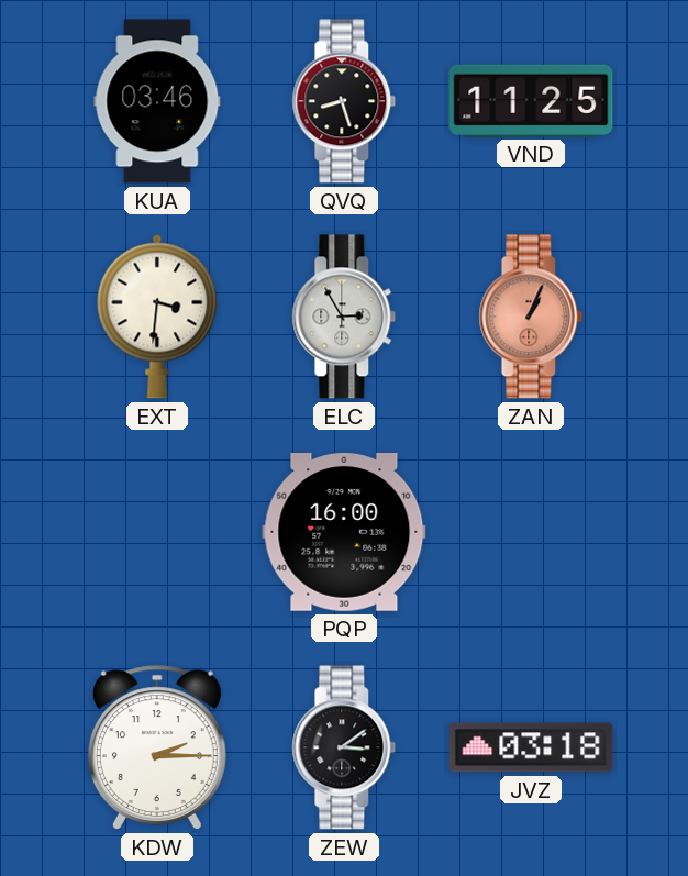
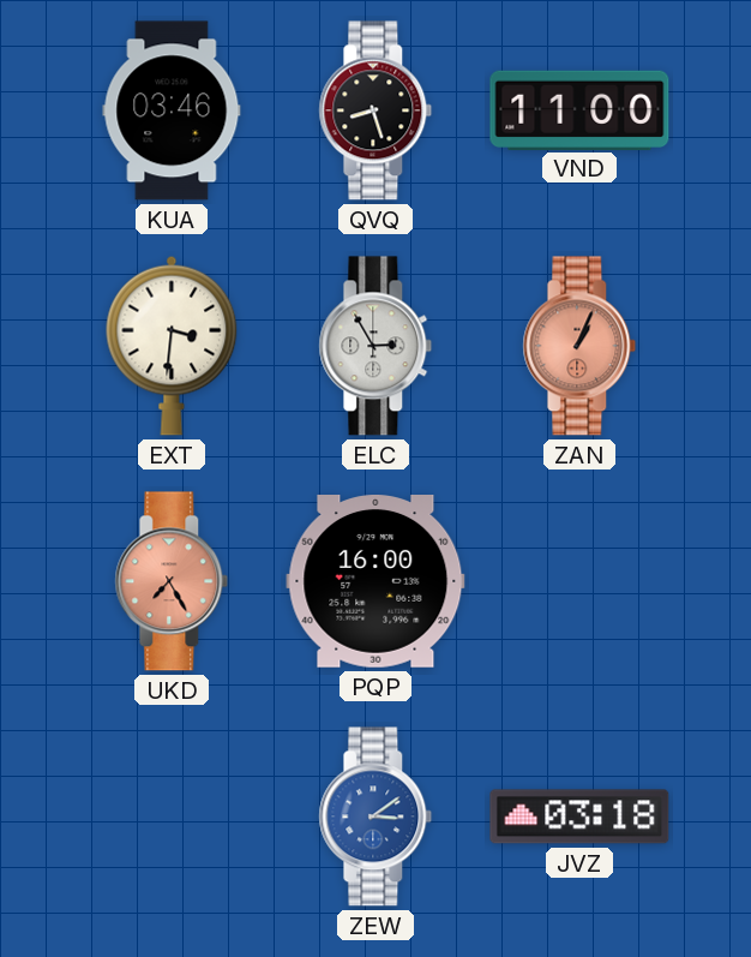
VND: 11:25 -> 11:00
UKD: none -> 7:25
KDW: 2:15 -> none
ZEW dial: black -> blue
